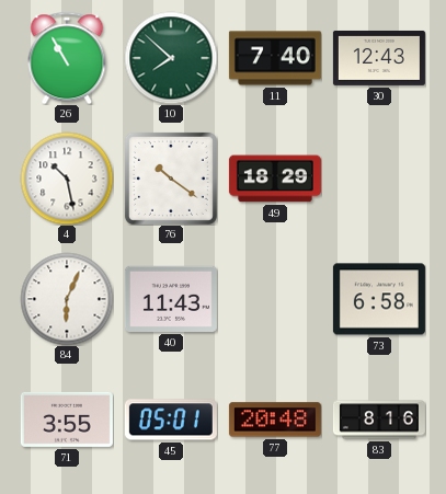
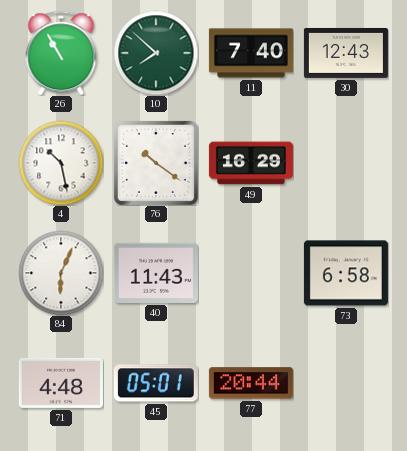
49: 18:29 -> 16:29
71: 3:55 -> 4:48
77: 20:48 -> 20:44
83: 8:16 -> none
